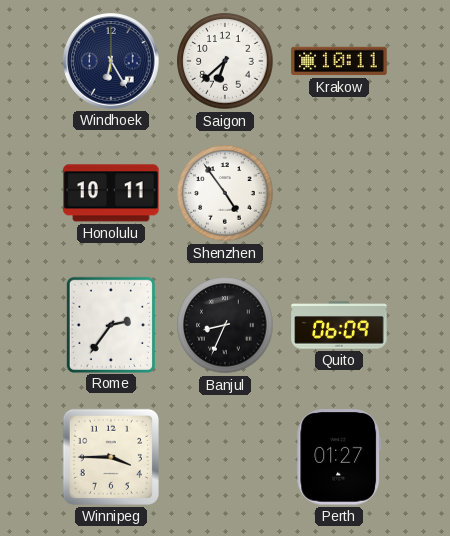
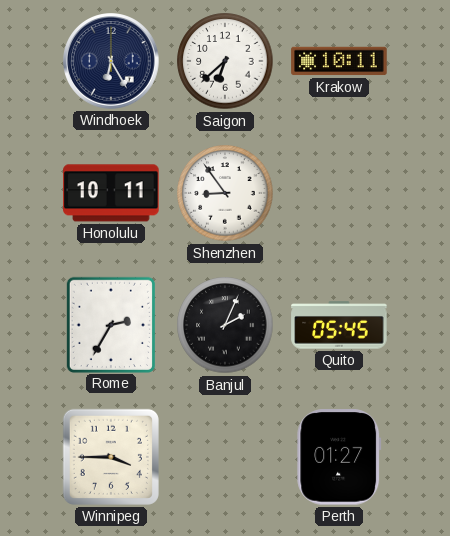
Shenzhen: 4:54 -> 8:54
Rome: 2:36 -> 2:35
Banjul: 8:34 -> 2:04
Quito: 06:09 -> 05:45
